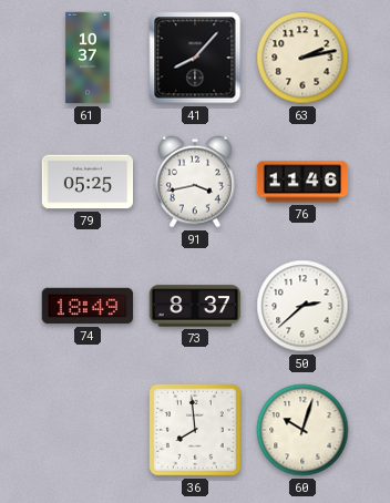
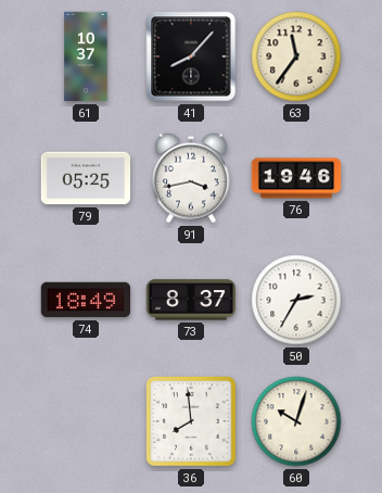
63: 2:13 -> 11:36
76: 11:46 -> 19:46
50: 2:38 -> 2:35
